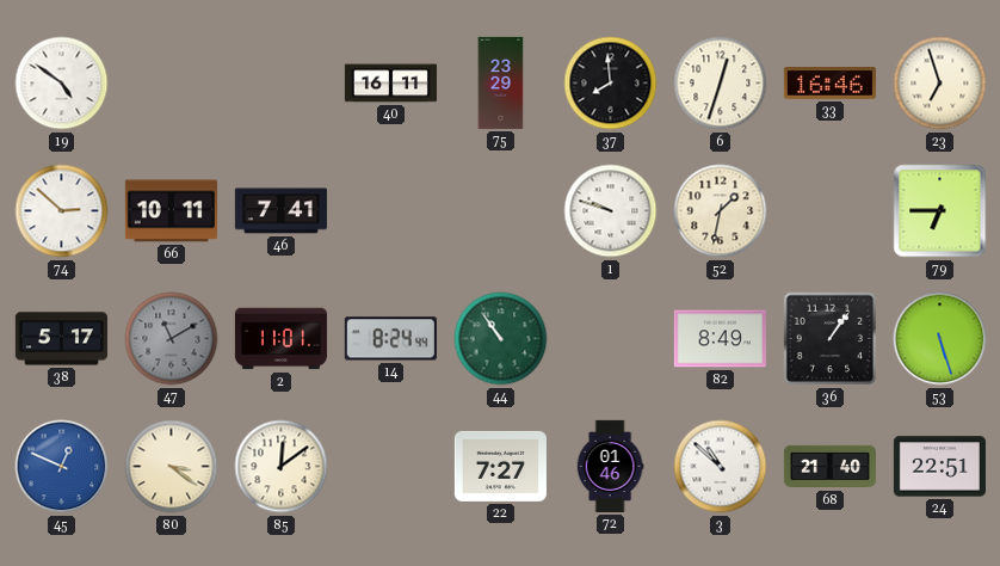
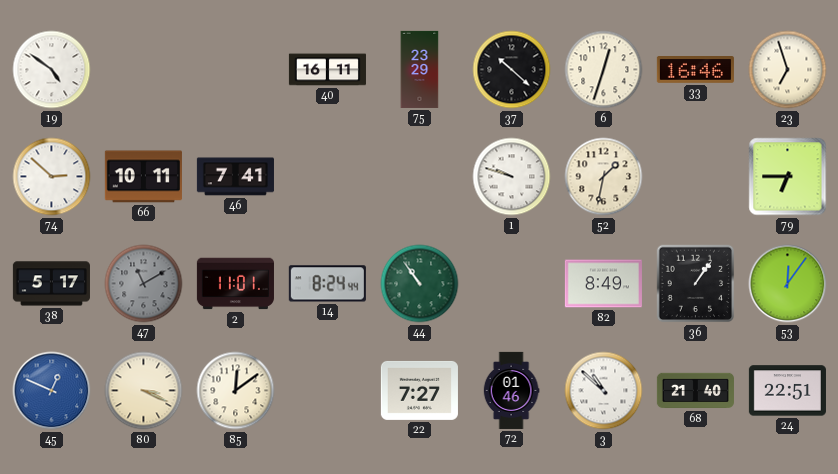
37: 7:59 -> 10:22
53: 5:27 -> 12:06
80: 3:21 -> 3:19
